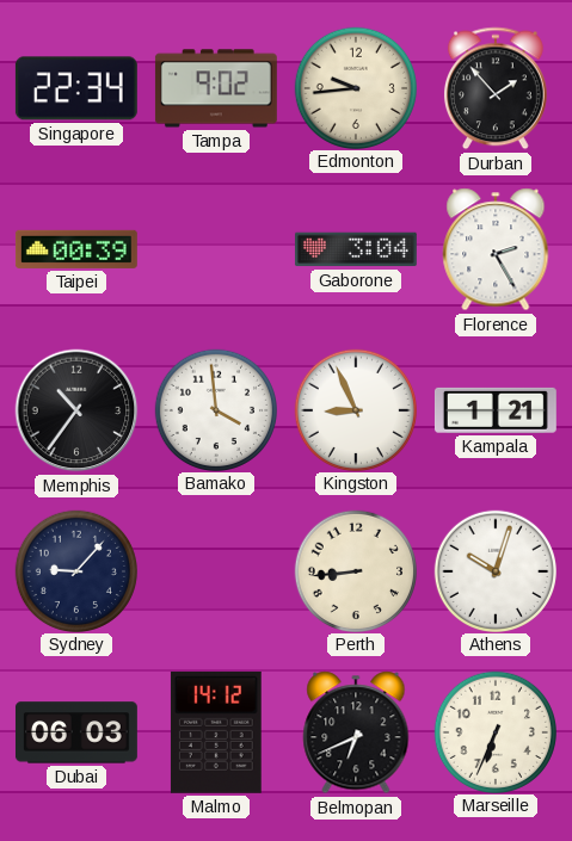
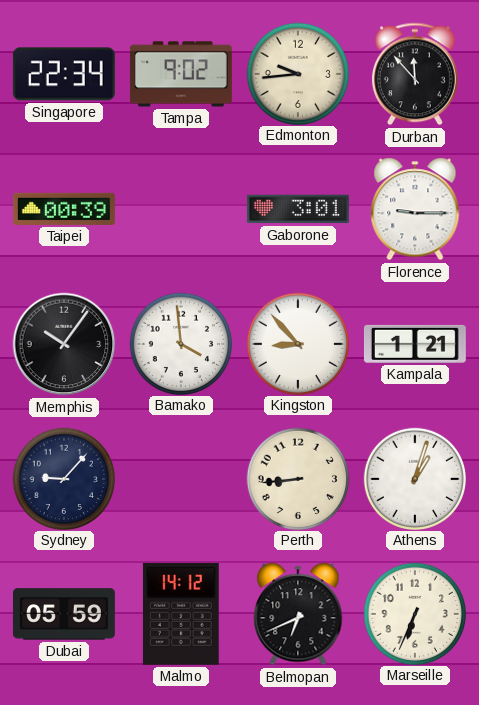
Durban: 1:53 -> 11:53
Gaborone: 3:04 -> 3:01
Florence: 2:25 -> 9:15
Memphis: 10:36 -> 10:06
Kingston: 8:56 -> 8:53
Athens: 10:03 -> 1:03
Dubai: 06:03 -> 05:59
